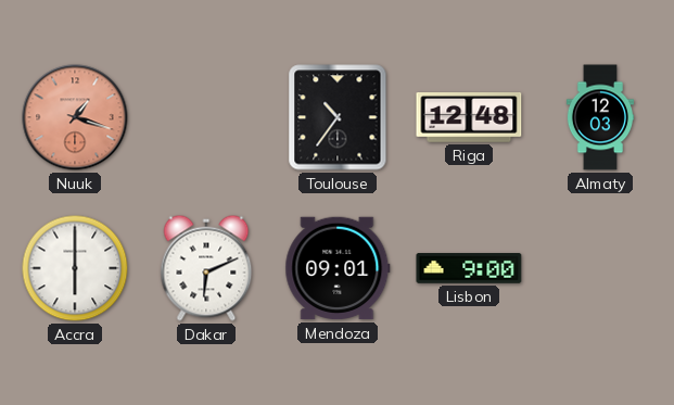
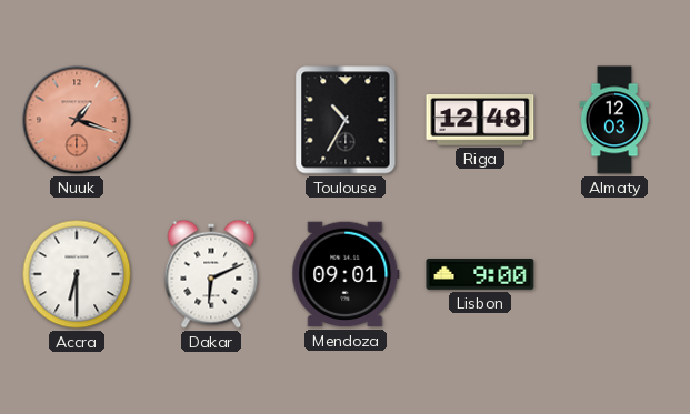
Toulouse: 10:36 -> 10:35
Accra: 6:00 -> 6:30
